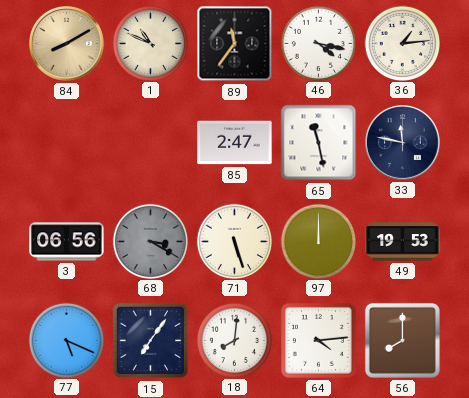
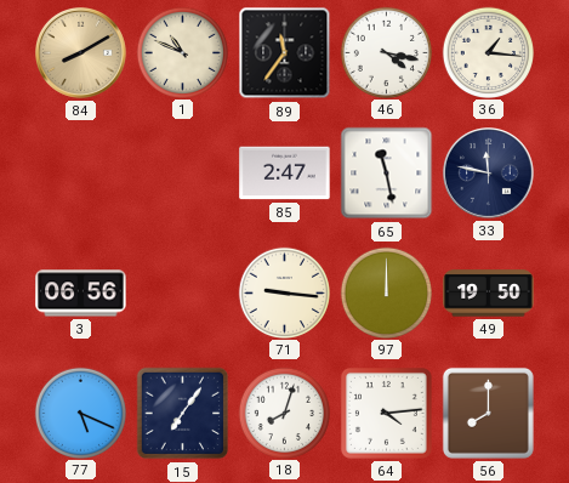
36: 1:14 -> 1:16
68: 3:20 -> none
71: 5:27 -> 9:16
49: 19:53 -> 19:50
18: 8:01 -> 8:03
